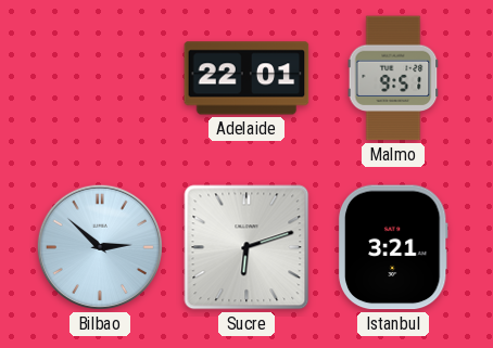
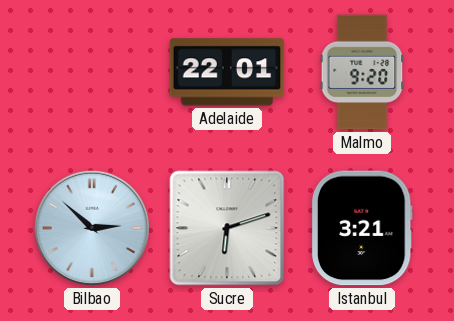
Malmo: 9:51 -> 9:20
